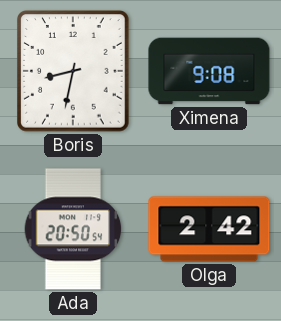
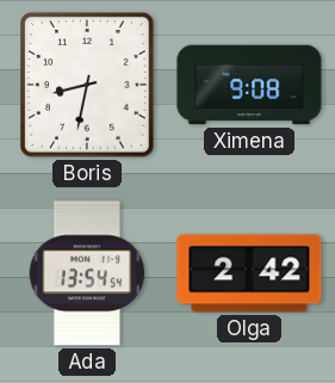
Ada: 20:50 -> 13:54
